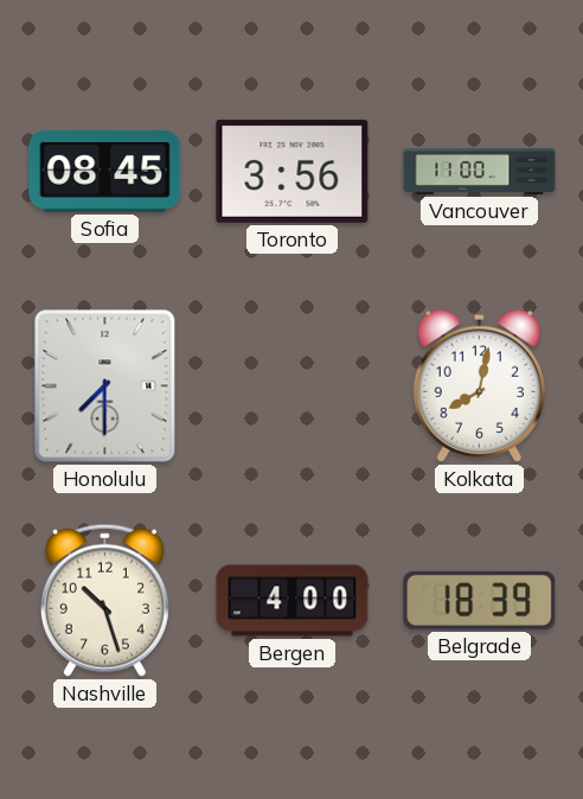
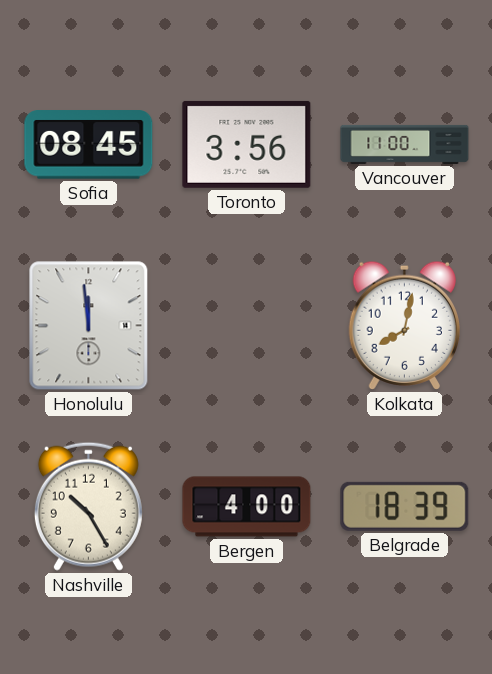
Honolulu: 7:30 -> 11:59
Nashville: 10:27 -> 10:25
